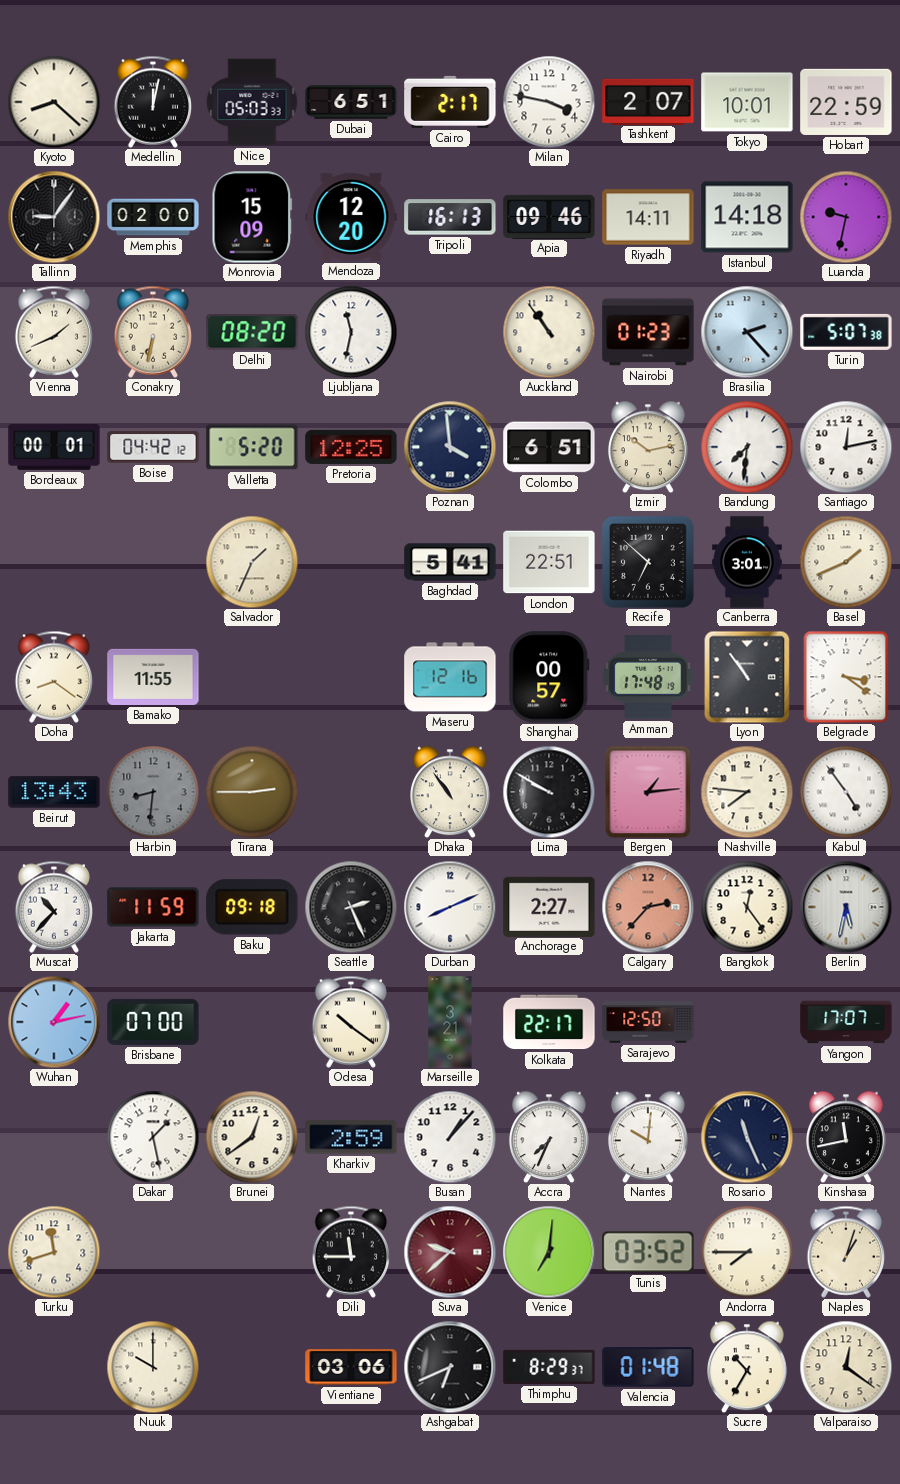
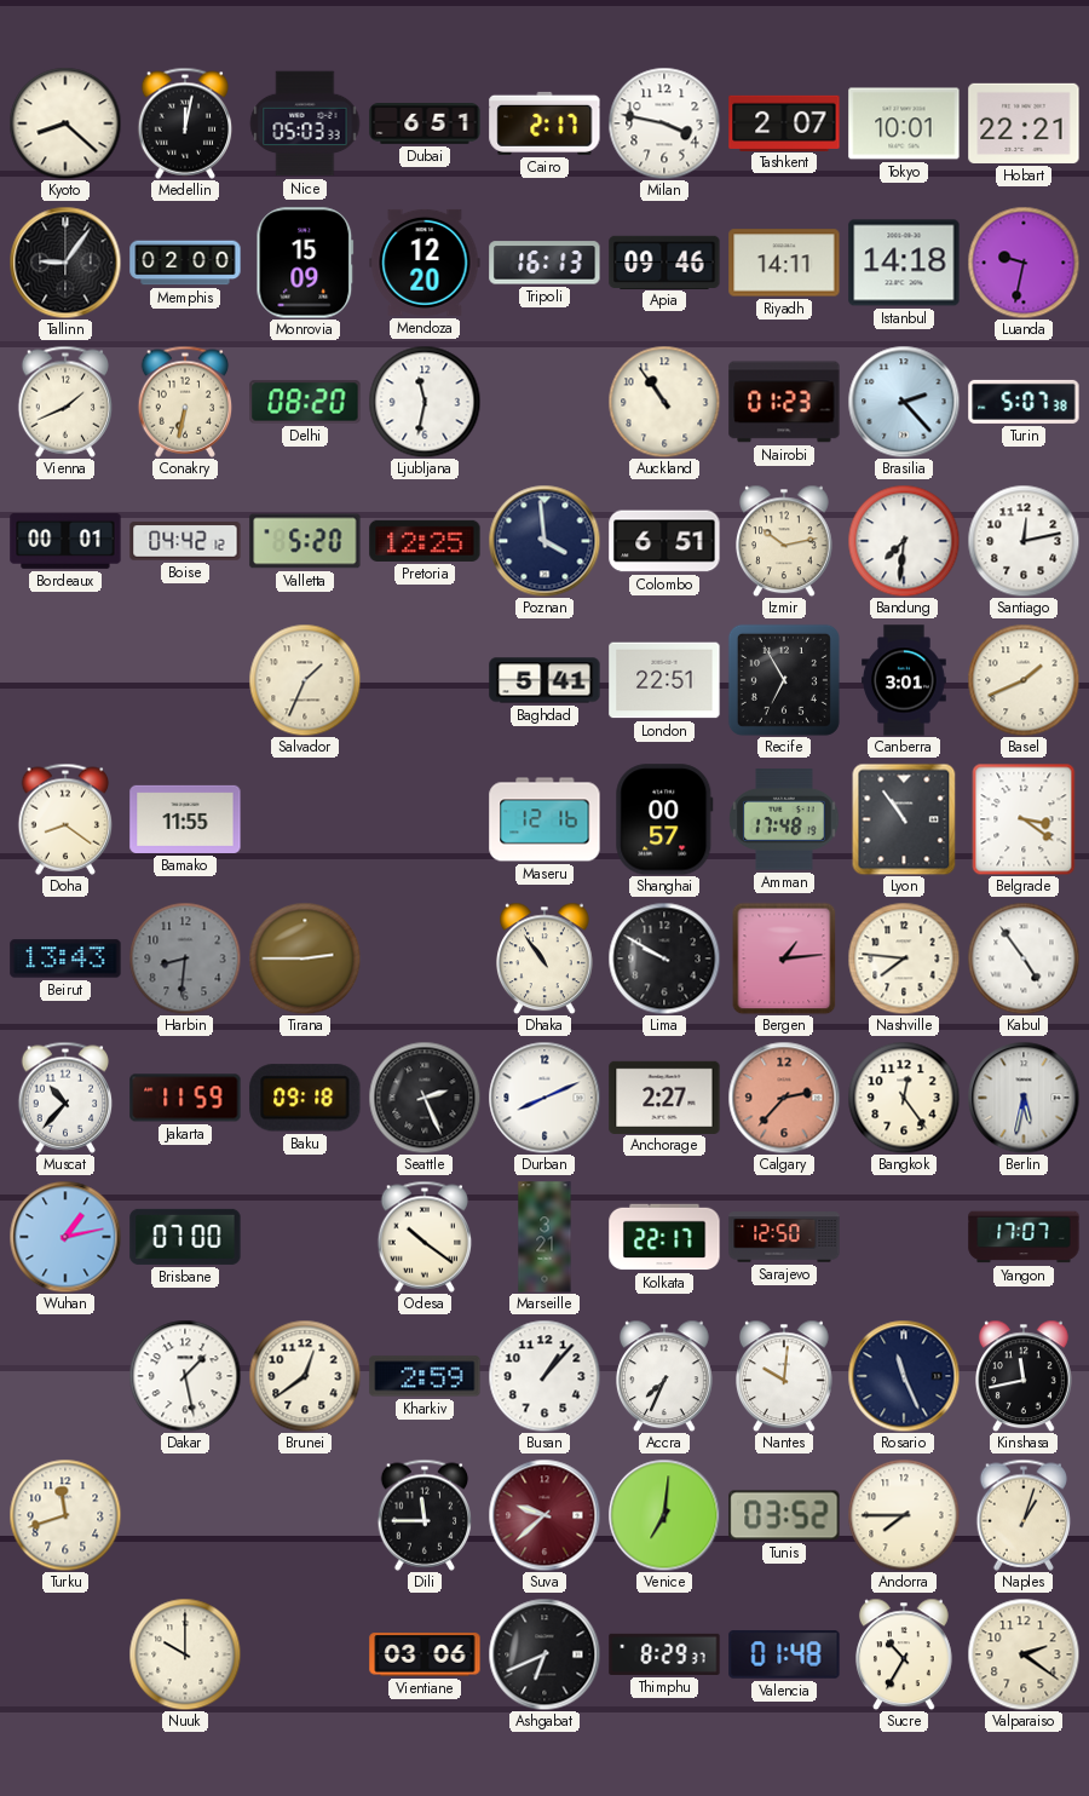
Hobart: 22:59 -> 22:21
Recife: 6:52 -> 6:55
Valparaiso: 12:21 -> 2:21
